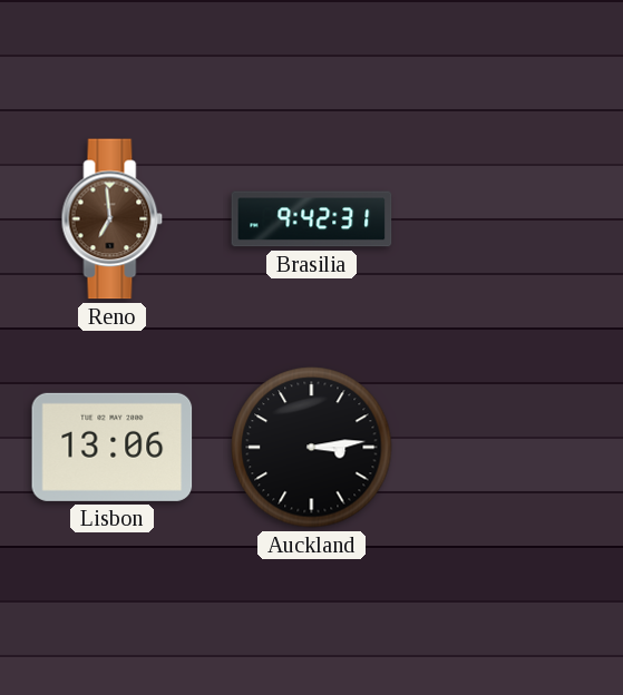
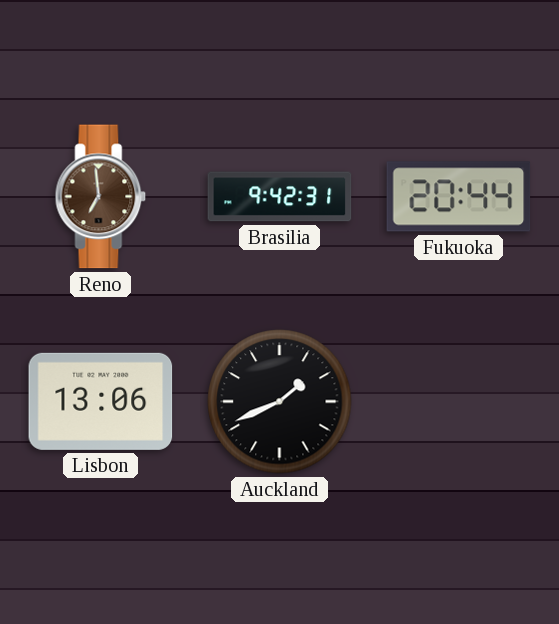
Fukuoka: none -> 20:44
Auckland: 3:14 -> 1:41
